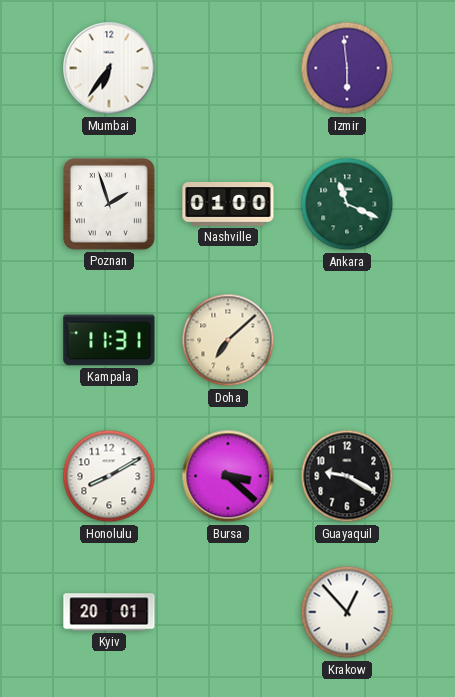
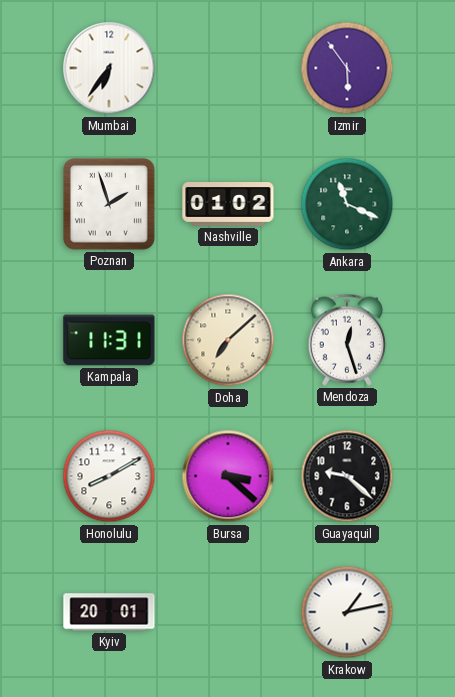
Izmir: 5:59 -> 5:54
Nashville: 01:00 -> 01:02
Mendoza: none -> 12:27
Guayaquil: 9:20 -> 9:22
Krakow: 12:53 -> 1:13
